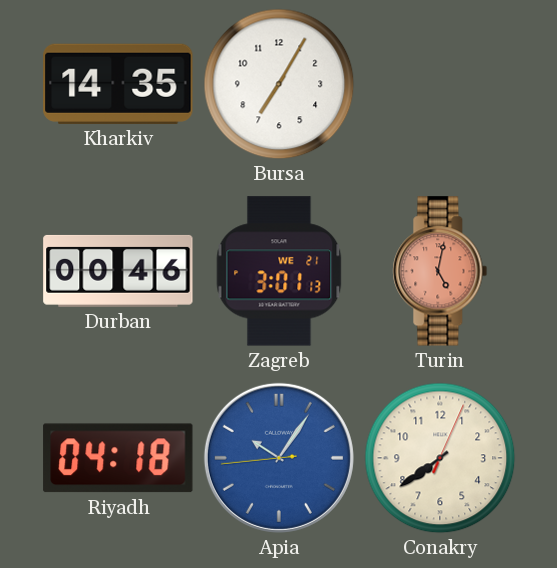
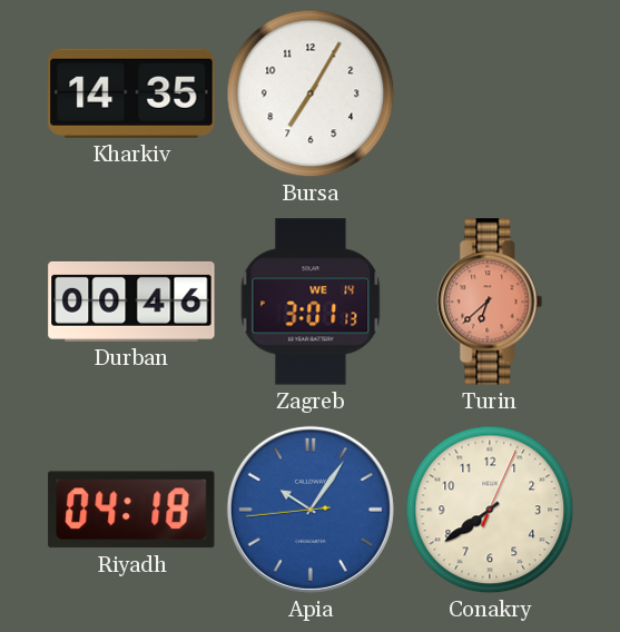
Zagreb date: WE 21 -> WE 14
Turin: 5:02 -> 6:38
